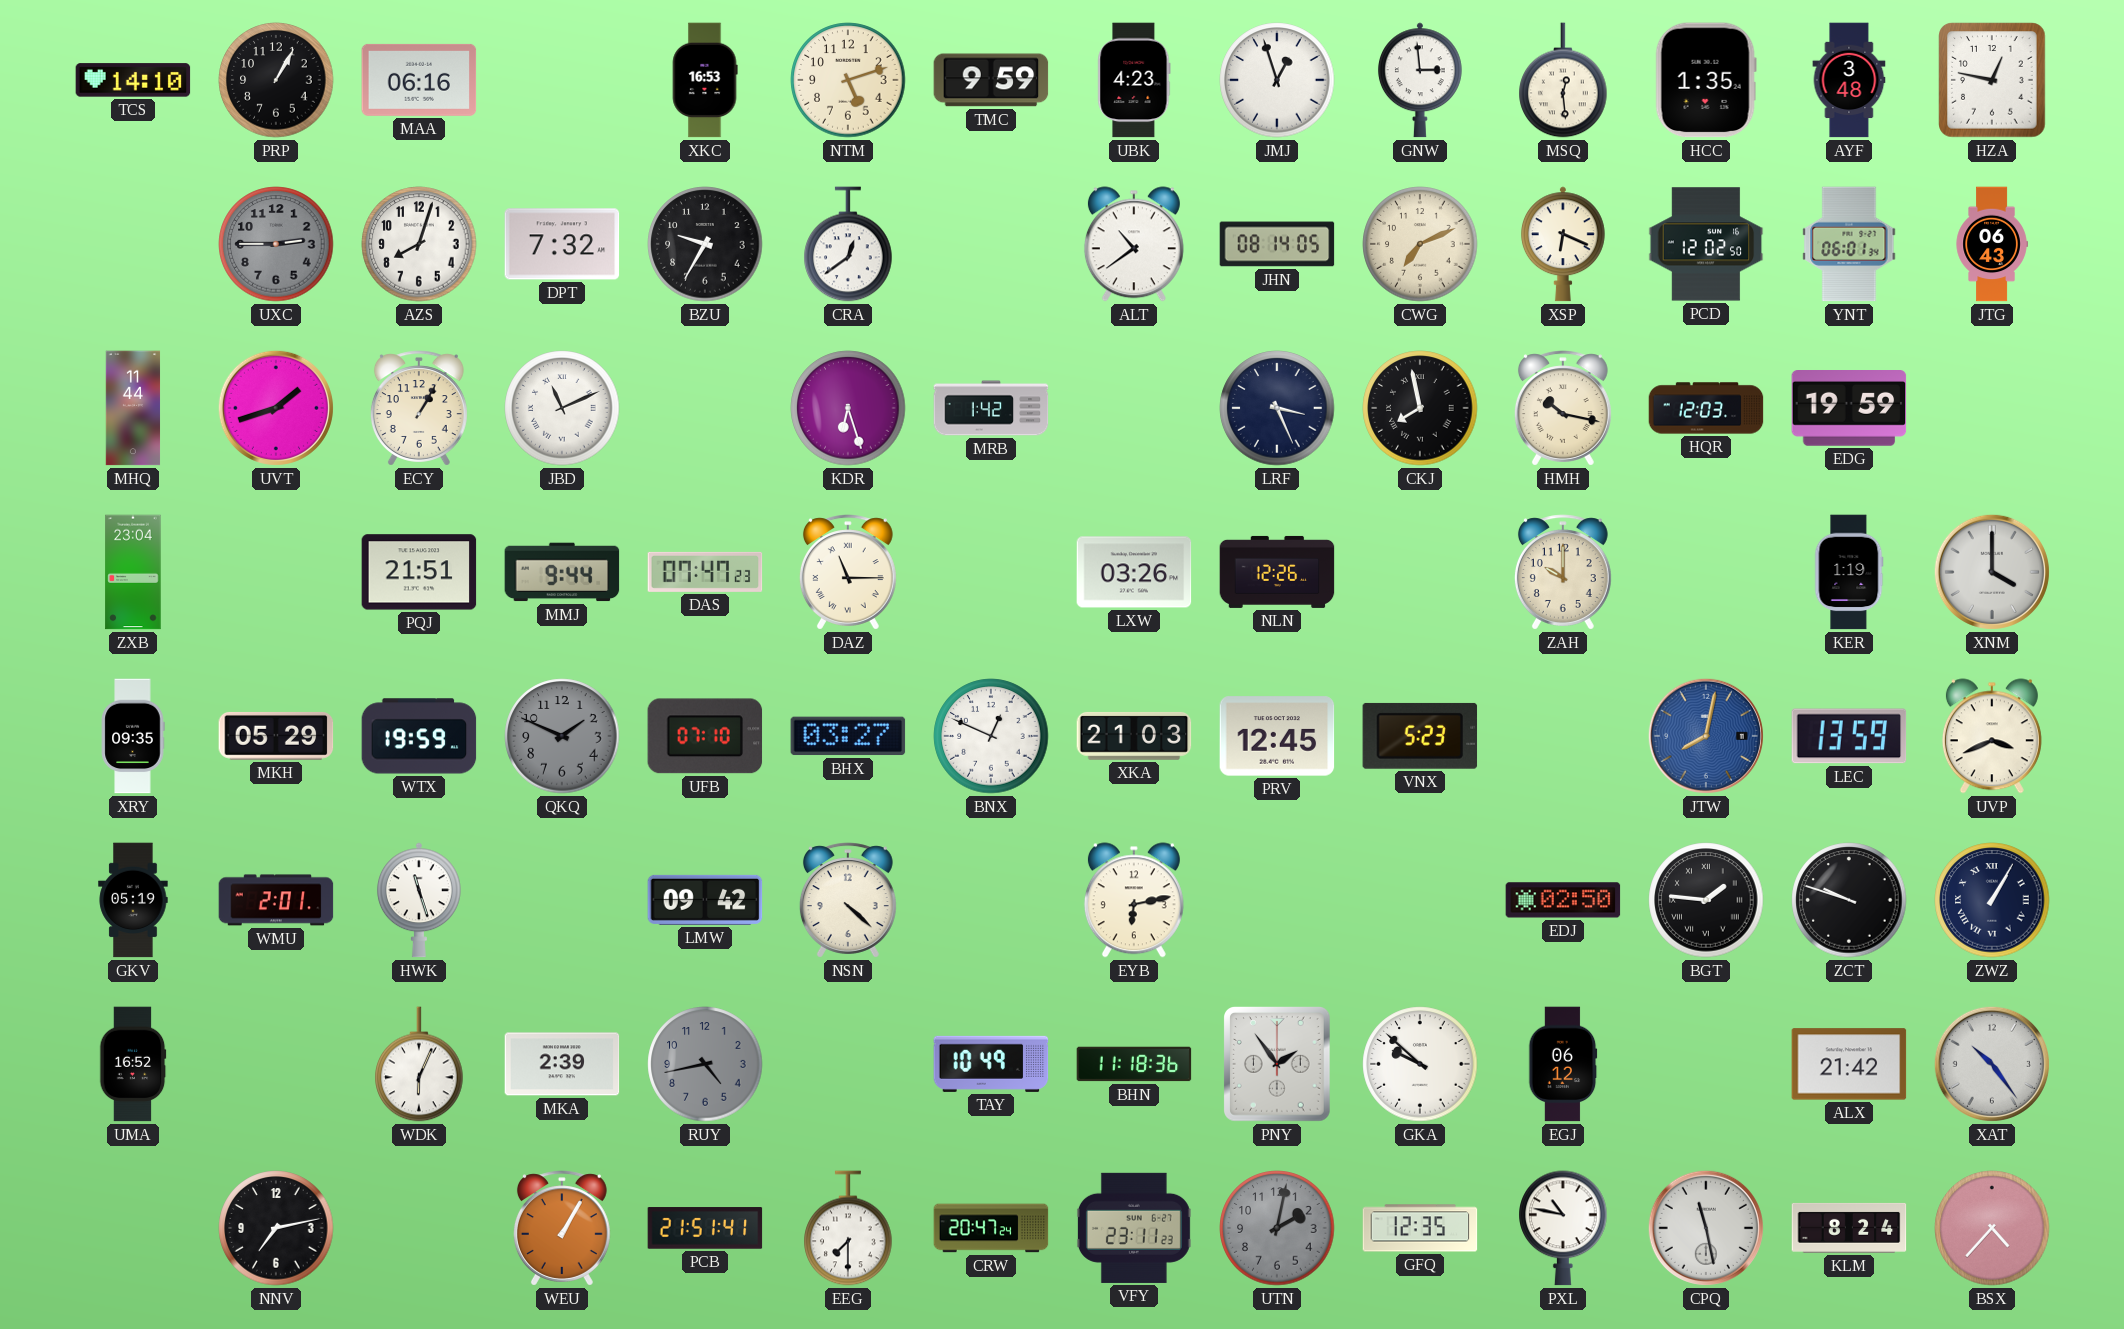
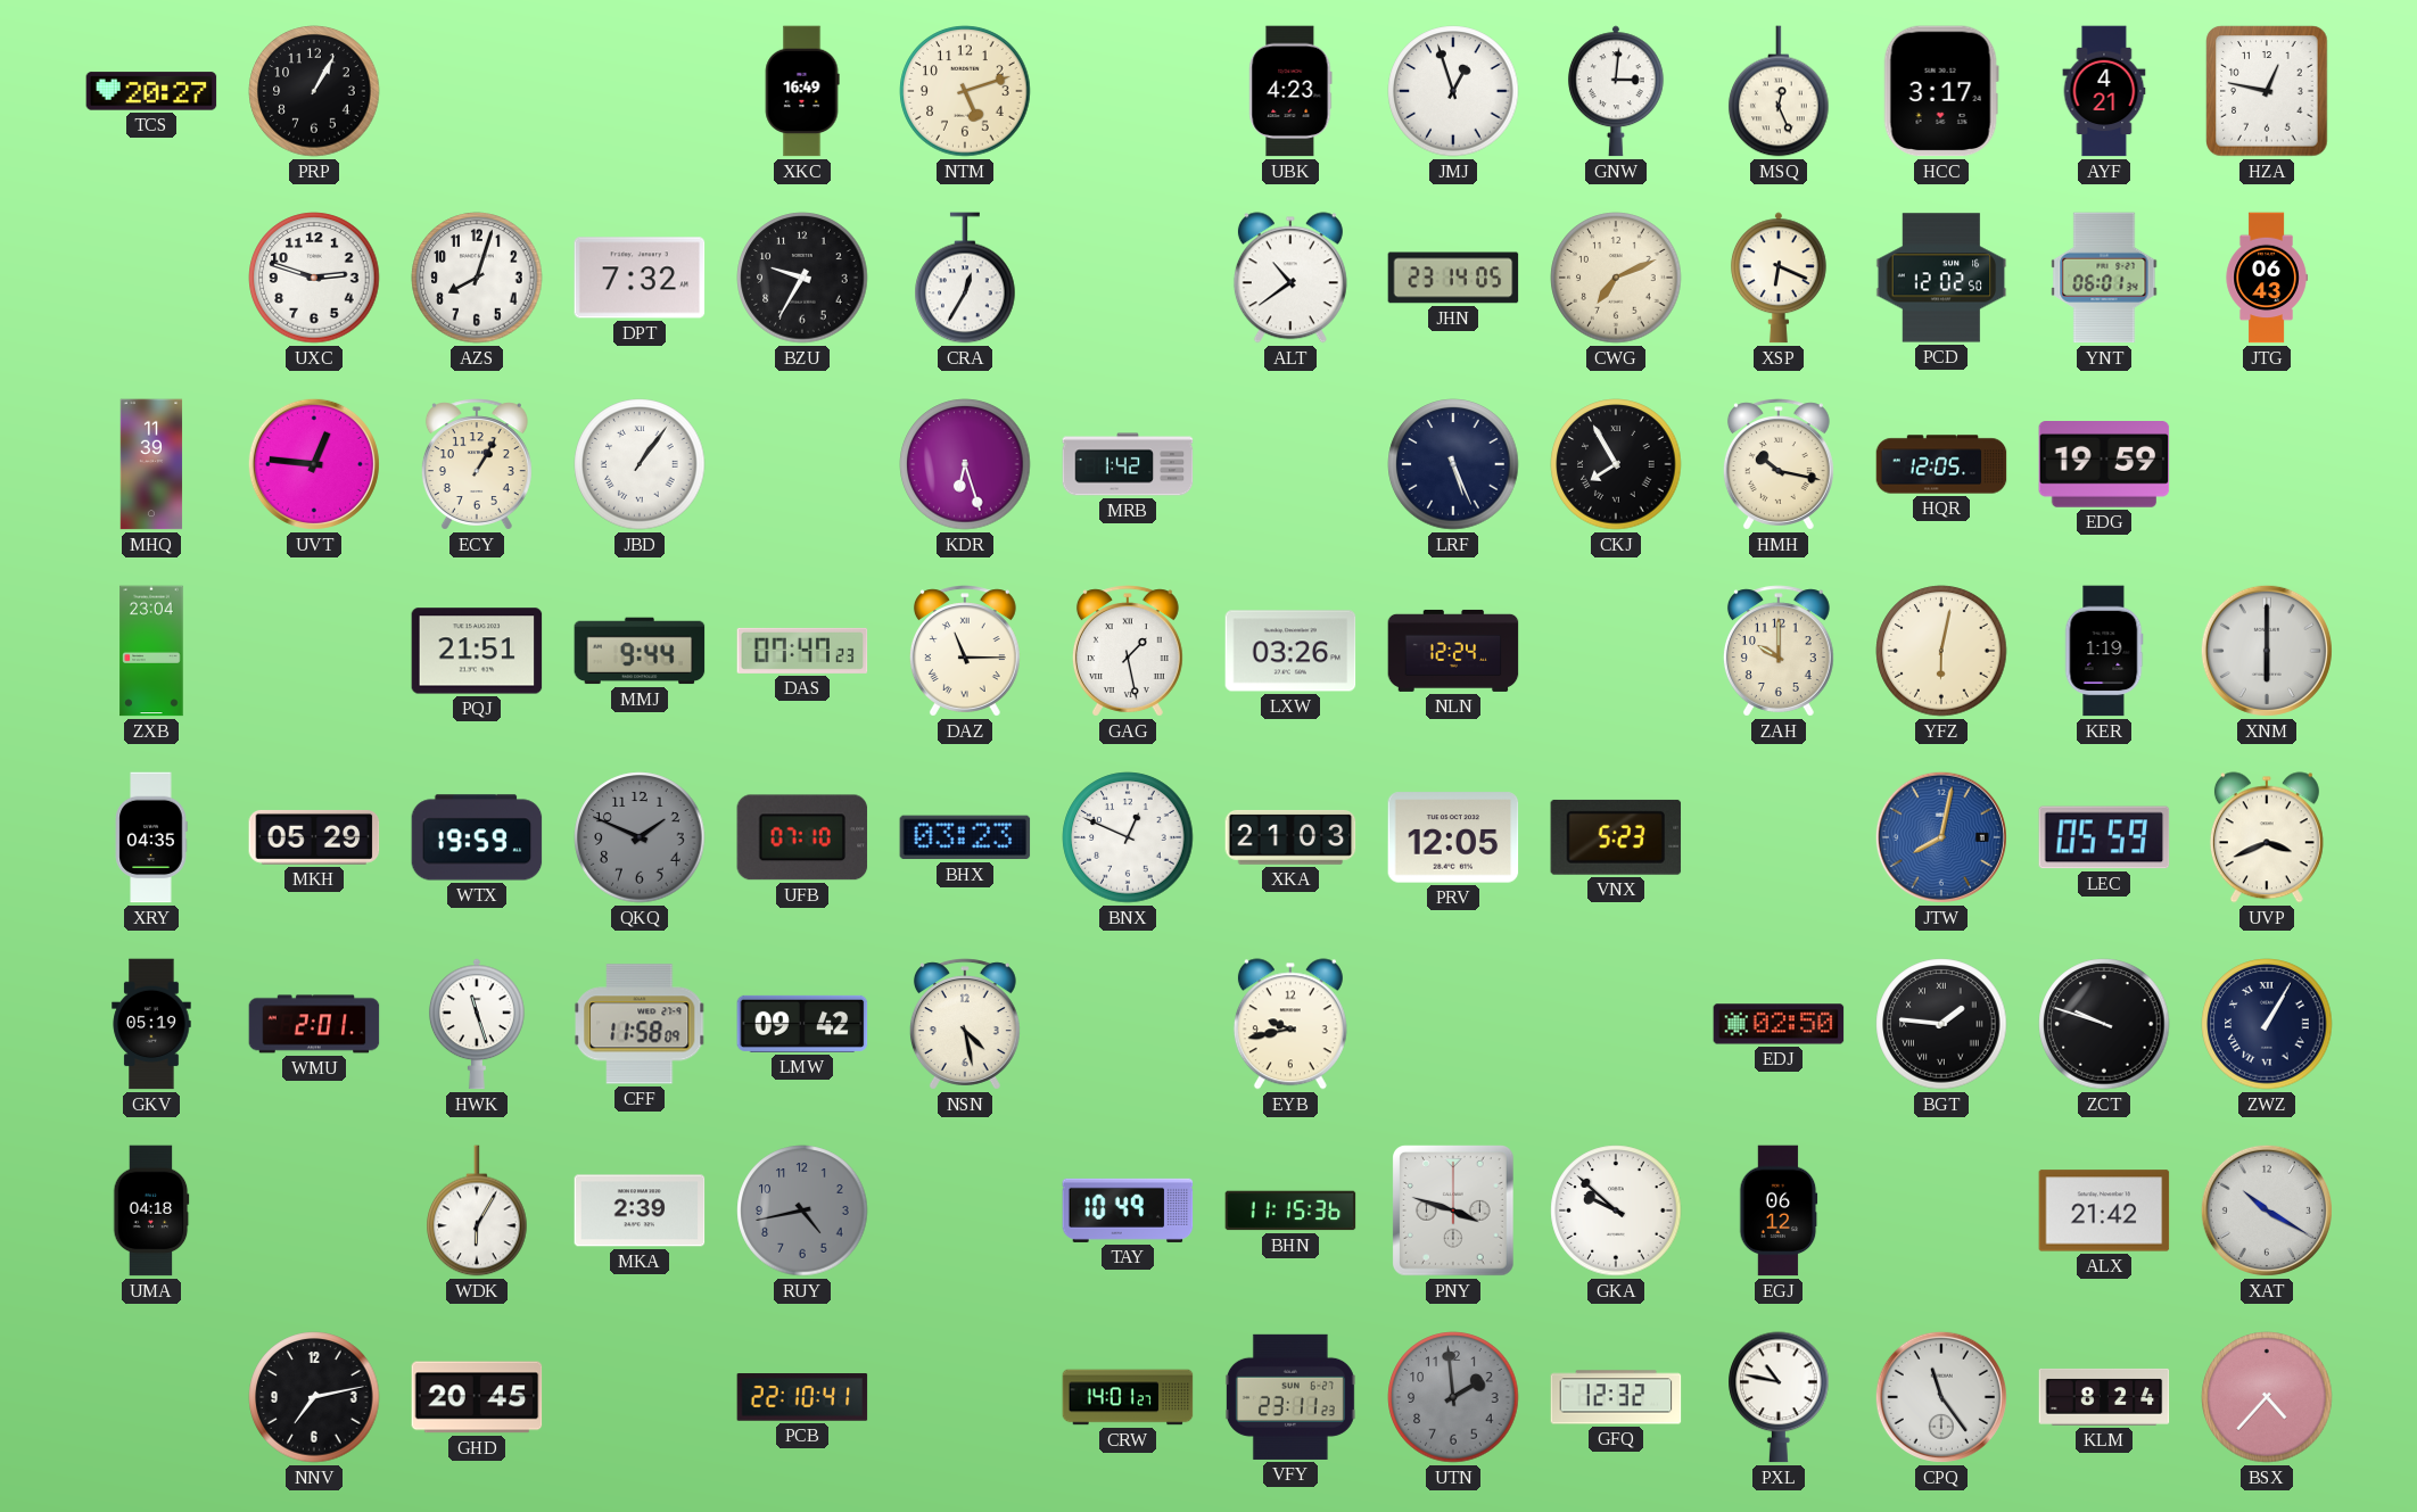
TCS: 14:10 -> 20:27
MAA: 06:16 -> none
XKC: 16:53 -> 16:49
TMC: 9:59 -> none
GNW: 2:59 -> 3:01
MSQ: 12:29 -> 12:26
HCC: 1:35 -> 3:17
AYF: 3:48 -> 4:21
UXC: 2:45 -> 2:48
UXC dial: grey -> white
CRA: 12:39 -> 12:35
JHN: 08:14 -> 23:14
MHQ: 11:44 -> 11:39
UVT: 1:42 -> 12:46
JBD: 11:11 -> 1:06
LRF: 3:26 -> 5:26
CKJ: 7:58 -> 7:55
HQR: 12:03 -> 12:05
GAG: none -> 1:28
NLN: 12:26 -> 12:24
YFZ: none -> 6:02
XNM: 4:00 -> 6:00
XRY: 09:35 -> 04:35
BHX: 03:27 -> 03:23
PRV: 12:45 -> 12:05
LEC: 13:59 -> 05:59
CFF: none -> 11:58
NSN: 4:22 -> 4:28
EYB: 6:13 -> 9:43
UMA: 16:52 -> 04:18
WDK: 6:04 -> 6:05
BHN: 11:18 -> 11:15
PNY: 1:54 -> 3:48
XAT: 10:24 -> 10:20
GHD: none -> 20:45
WEU: 1:05 -> none
PCB: 21:51 -> 22:10
EEG: 7:30 -> none
CRW: 20:47 -> 14:01
UTN: 2:02 -> 1:59
GFQ: 12:35 -> 12:32
CPQ: 11:28 -> 11:24
